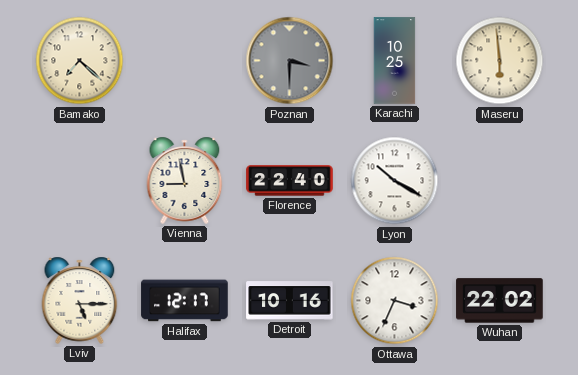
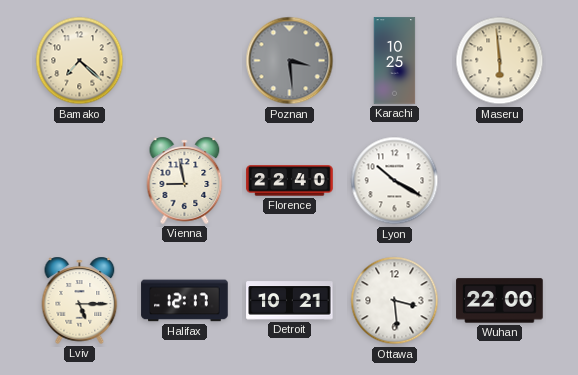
Poznan: 3:30 -> 3:29
Detroit: 10:16 -> 10:21
Ottawa: 3:34 -> 3:29
Wuhan: 22:02 -> 22:00
